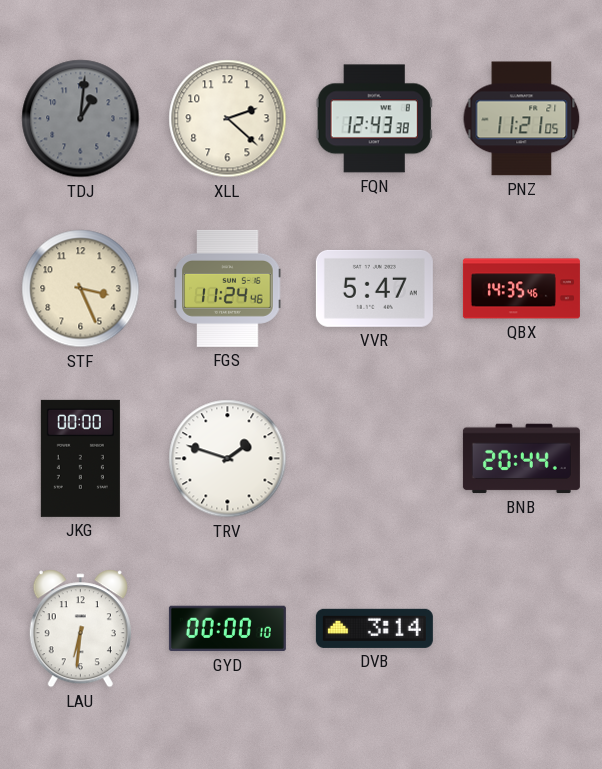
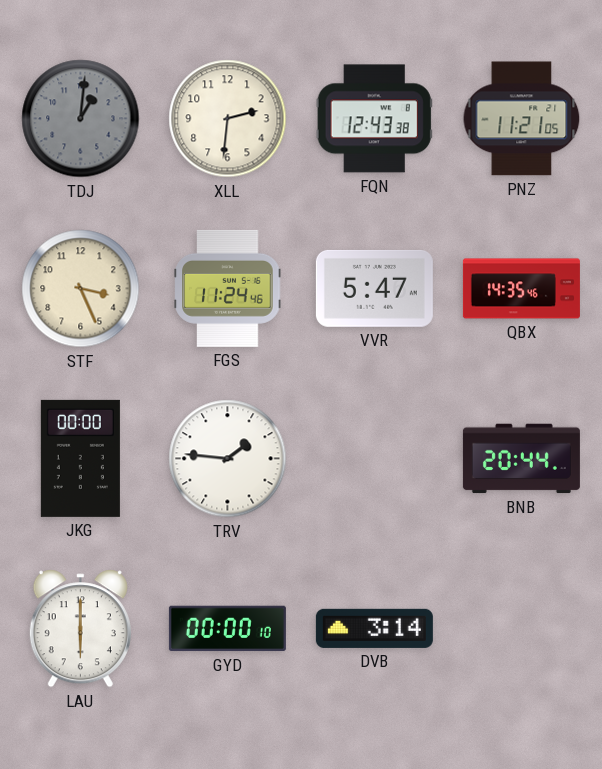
XLL: 2:22 -> 2:31
TRV: 1:48 -> 1:46
LAU: 6:31 -> 6:00
